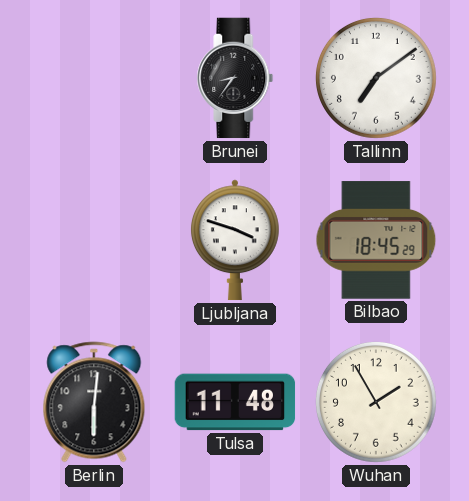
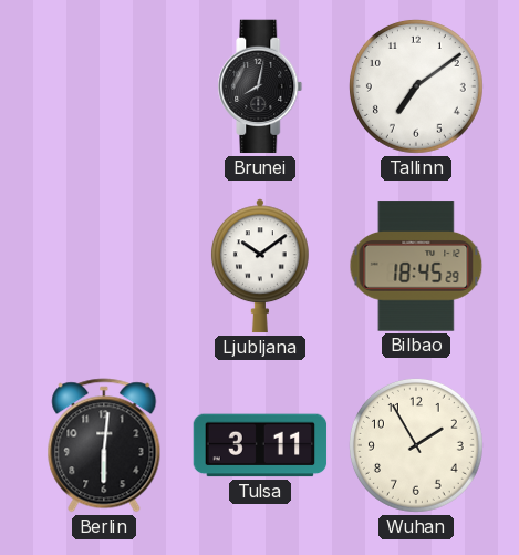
Brunei: 8:36 -> 8:02
Ljubljana: 3:48 -> 10:09
Tulsa: 11:48 -> 3:11
